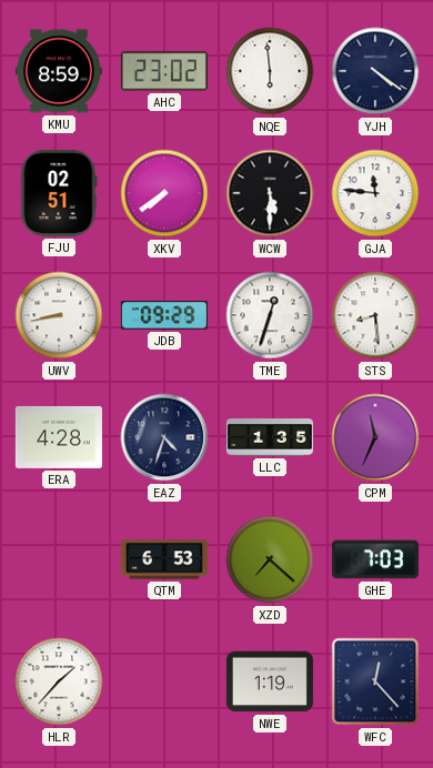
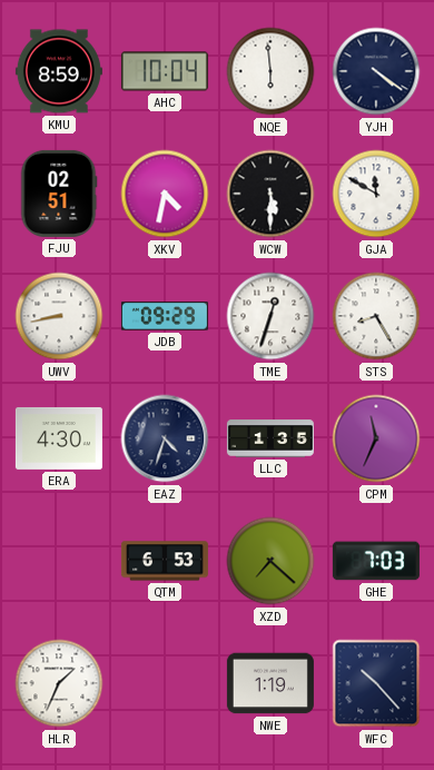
AHC: 23:02 -> 10:04
XKV: 7:39 -> 4:32
GJA: 11:46 -> 11:50
STS: 8:29 -> 8:25
ERA: 4:28 -> 4:30
HLR: 1:37 -> 1:34
WFC: 12:23 -> 10:23
